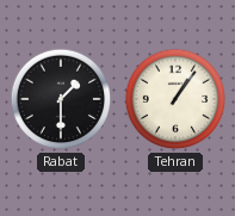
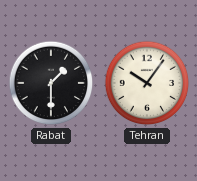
Tehran: 1:06 -> 10:06
